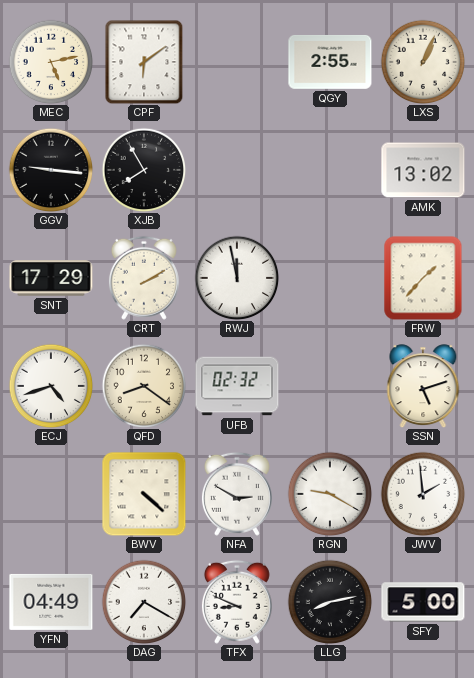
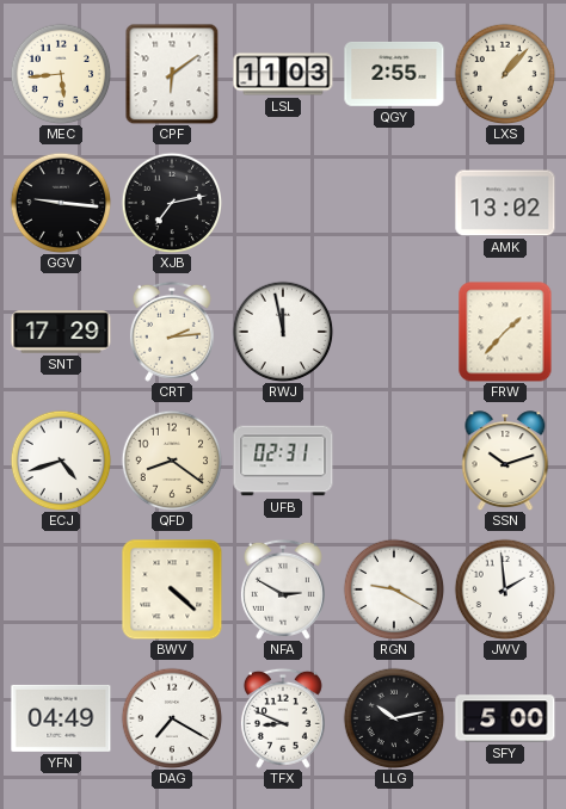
MEC: 5:13 -> 5:44
LSL: none -> 11:03
LXS: 1:04 -> 1:07
XJB: 7:55 -> 7:13
CRT: 2:10 -> 2:14
UFB: 02:32 -> 02:31
SSN: 5:12 -> 10:12
LLG: 8:13 -> 10:13
